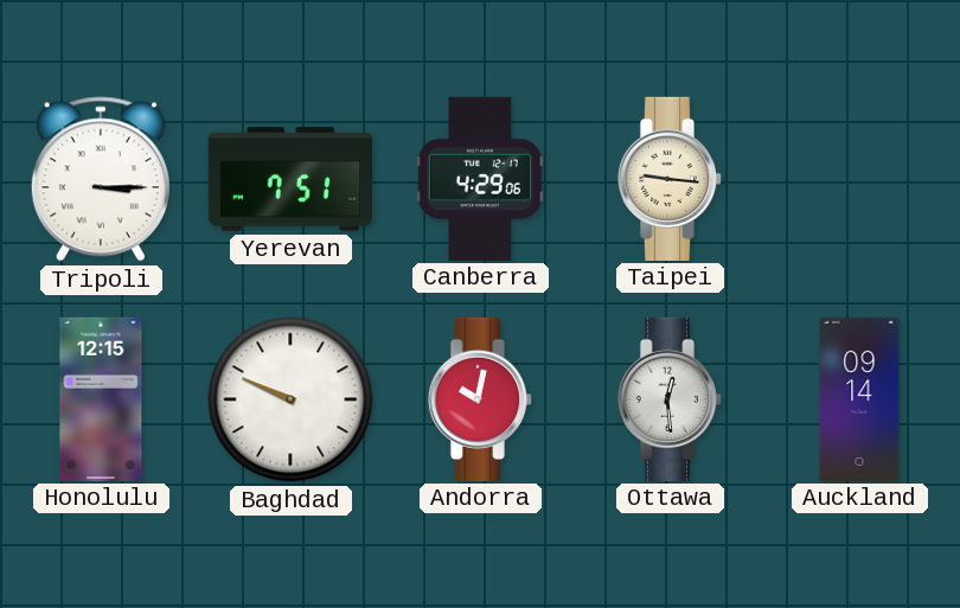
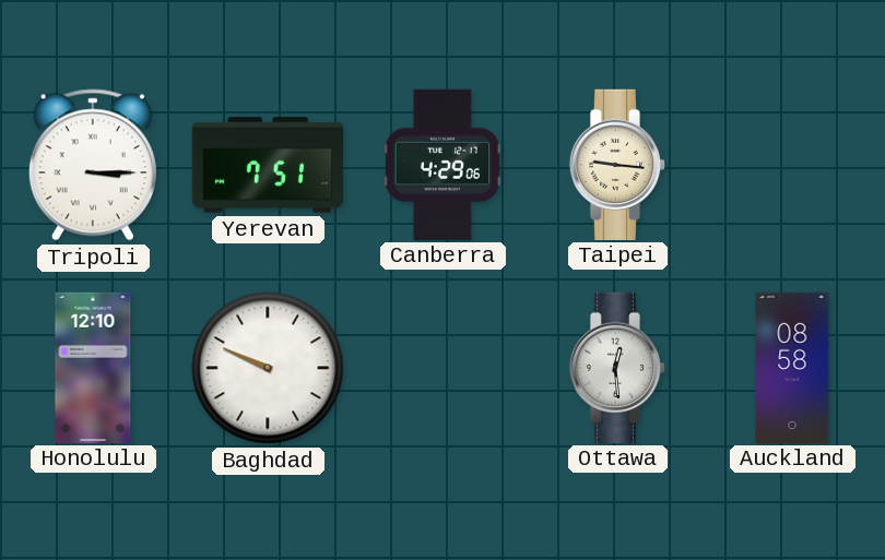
Honolulu: 12:15 -> 12:10
Andorra: 10:02 -> none
Auckland: 09:14 -> 08:58
